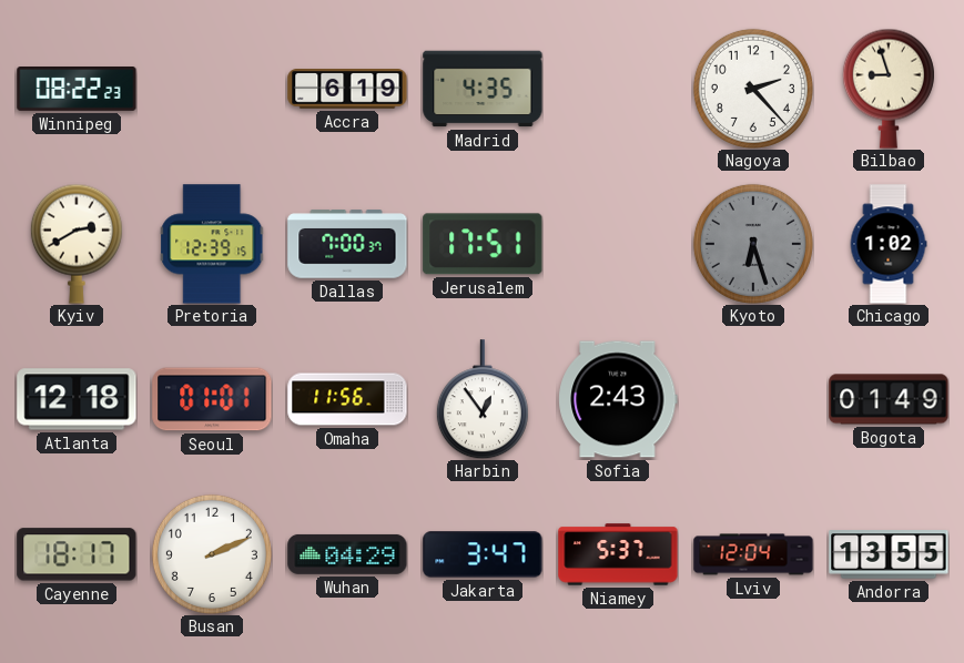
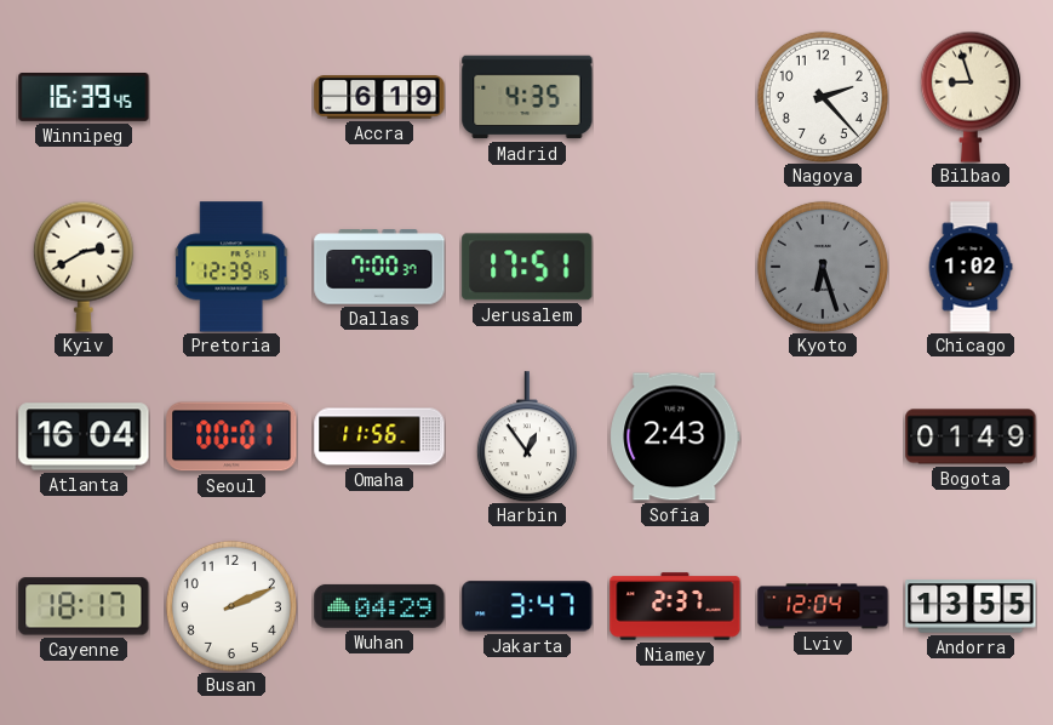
Winnipeg: 08:22 -> 16:39
Atlanta: 12:18 -> 16:04
Seoul: 01:01 -> 00:01
Niamey: 5:37 -> 2:37
